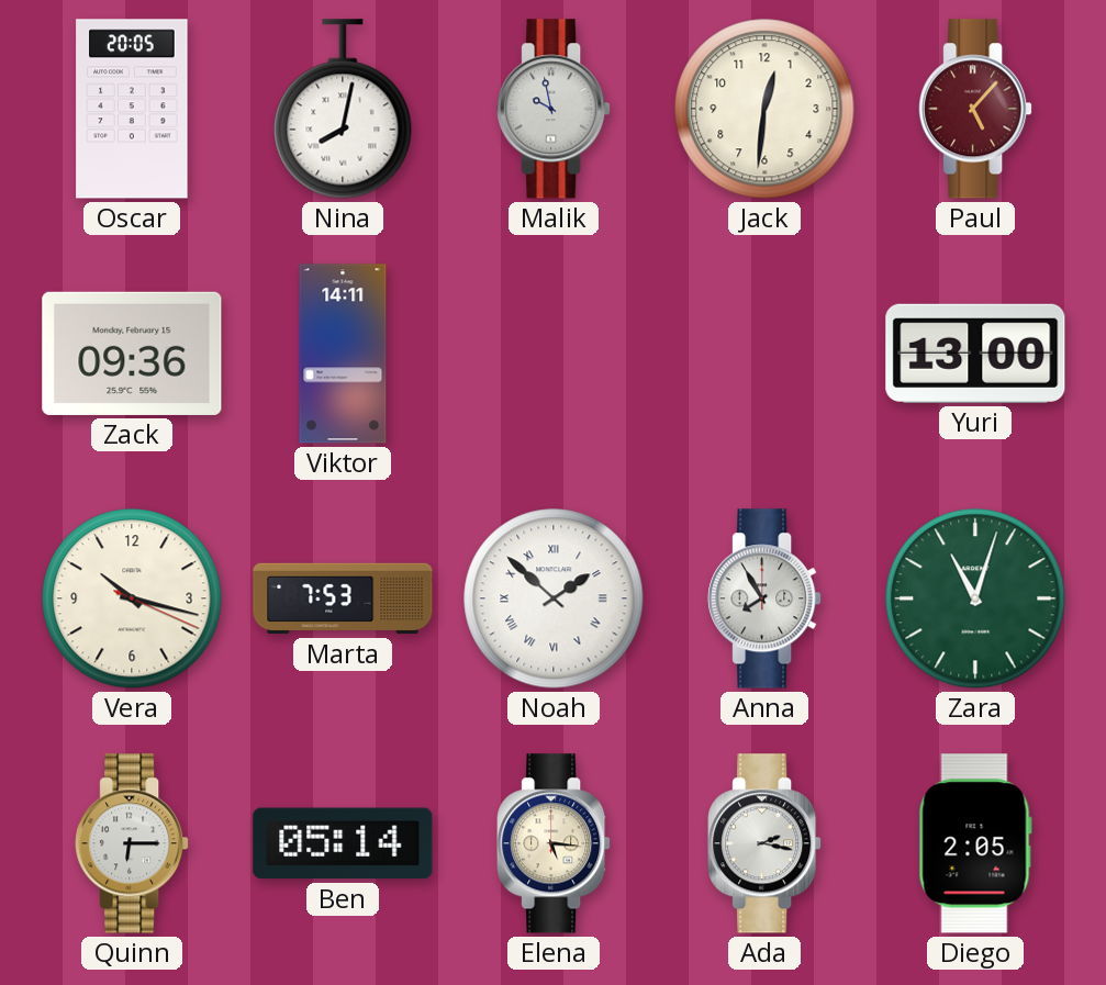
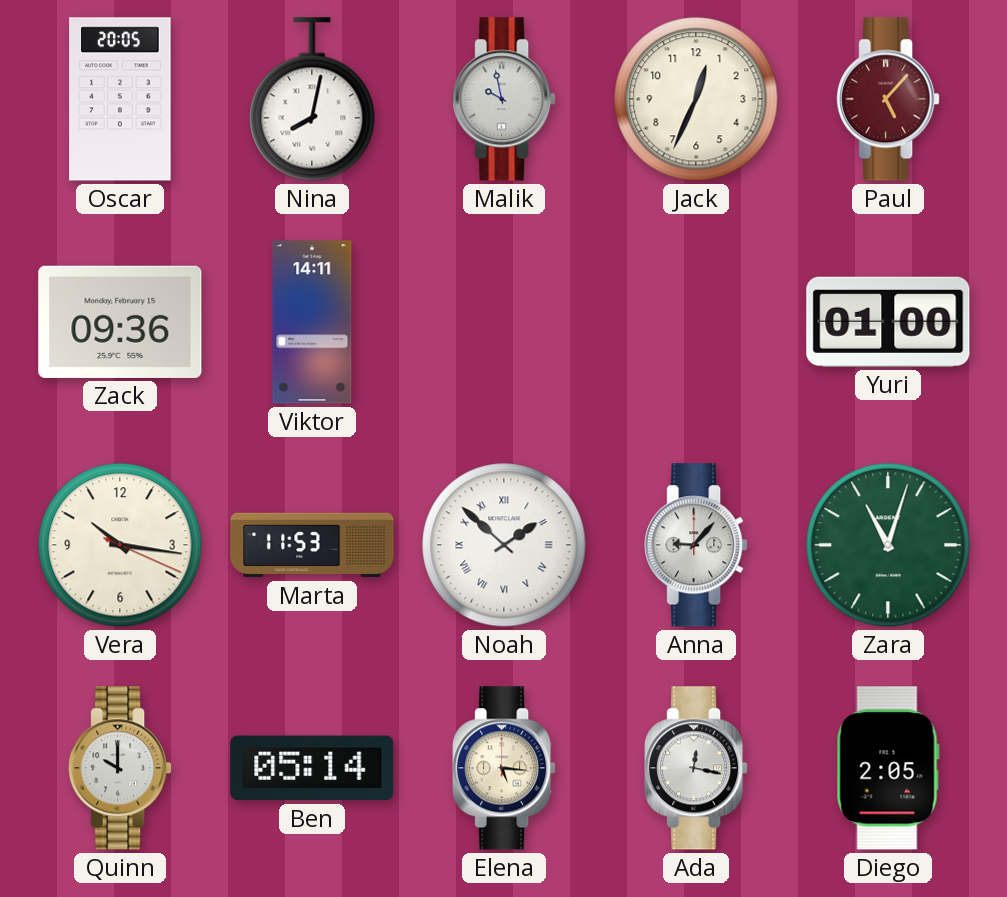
Jack: 12:31 -> 12:34
Yuri: 13:00 -> 01:00
Vera: 10:17 -> 10:16
Marta: 7:53 -> 11:53
Anna: 7:55 -> 9:07
Quinn: 6:15 -> 10:00
Ada: 2:17 -> 12:17
